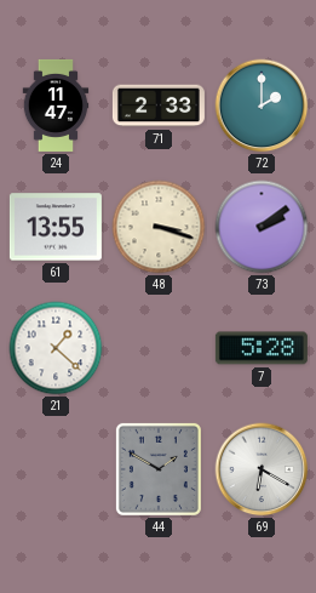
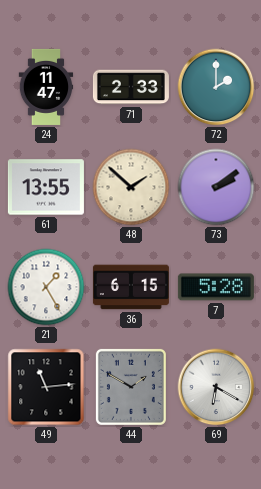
48: 3:18 -> 1:52
21: 1:22 -> 1:25
36: none -> 6:15
49: none -> 11:14
